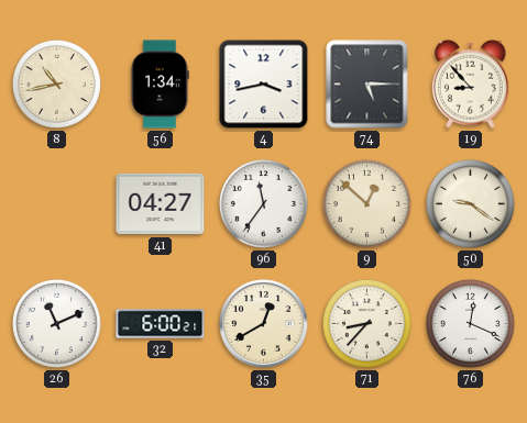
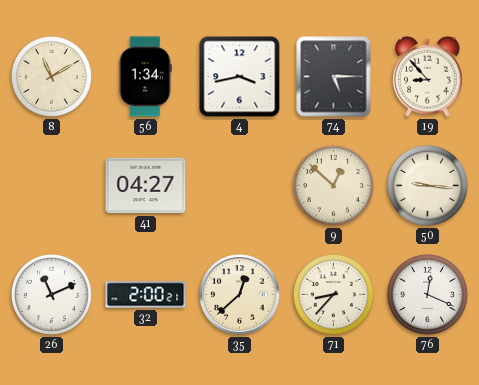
8: 10:43 -> 11:10
96: 11:36 -> none
50: 9:21 -> 9:16
32: 6:00 -> 2:00
35: 12:40 -> 12:38
